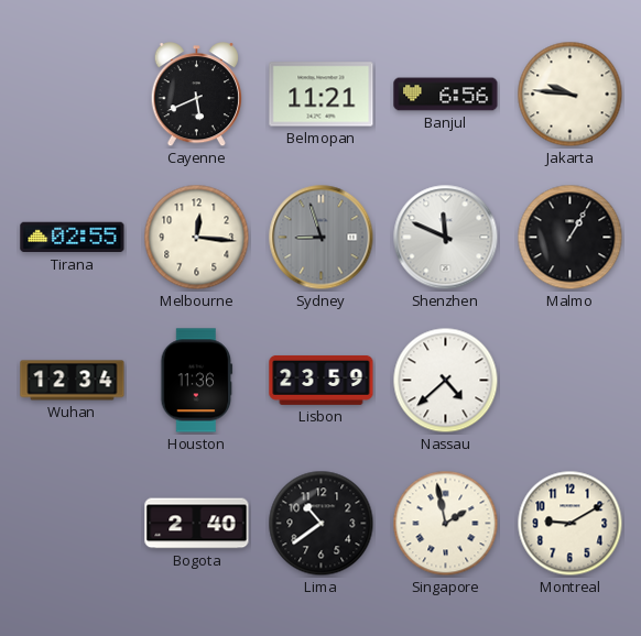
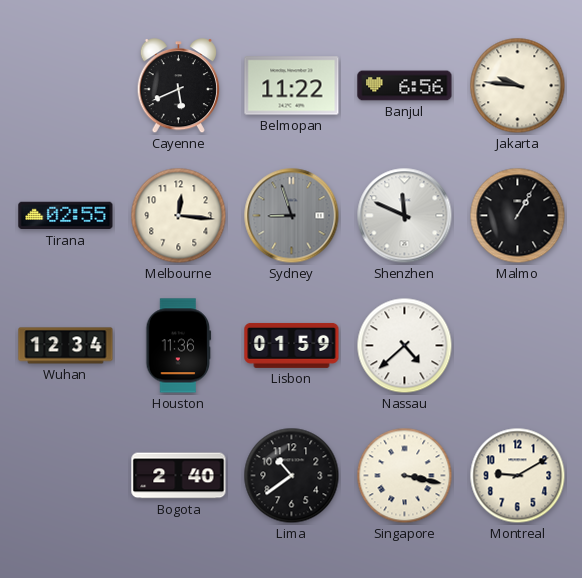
Belmopan: 11:21 -> 11:22
Lisbon: 23:59 -> 01:59
Singapore: 1:58 -> 3:17
